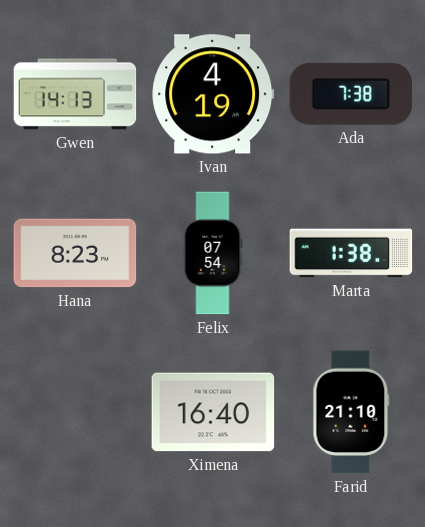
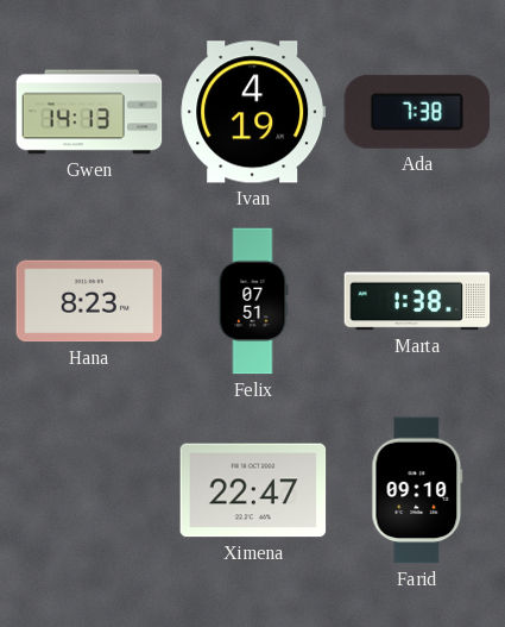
Felix: 07:54 -> 07:51
Ximena: 16:40 -> 22:47
Farid: 21:10 -> 09:10
